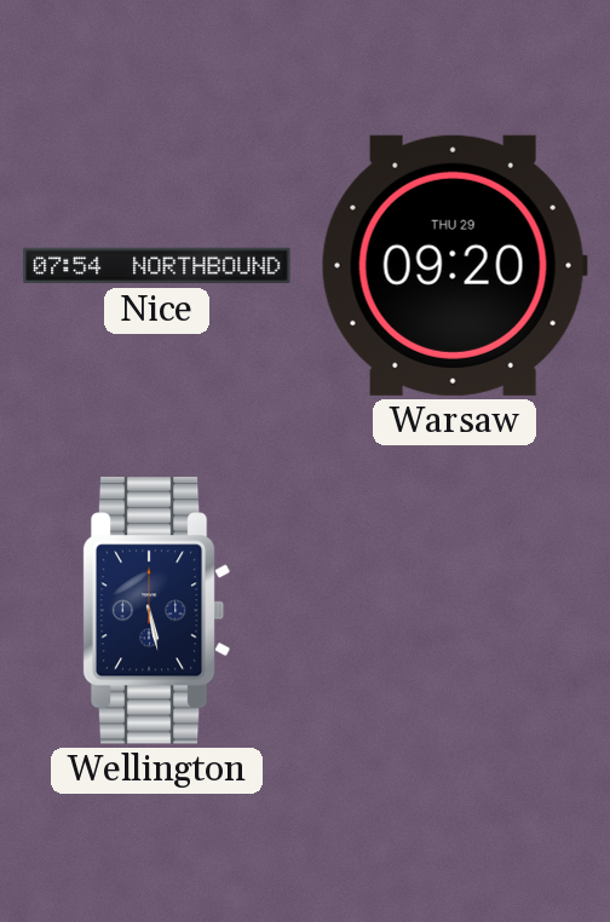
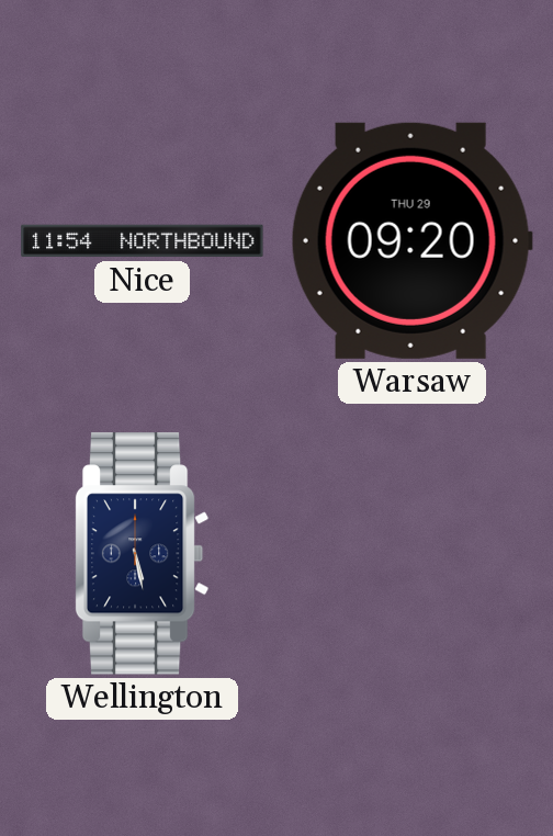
Nice: 07:54 -> 11:54
